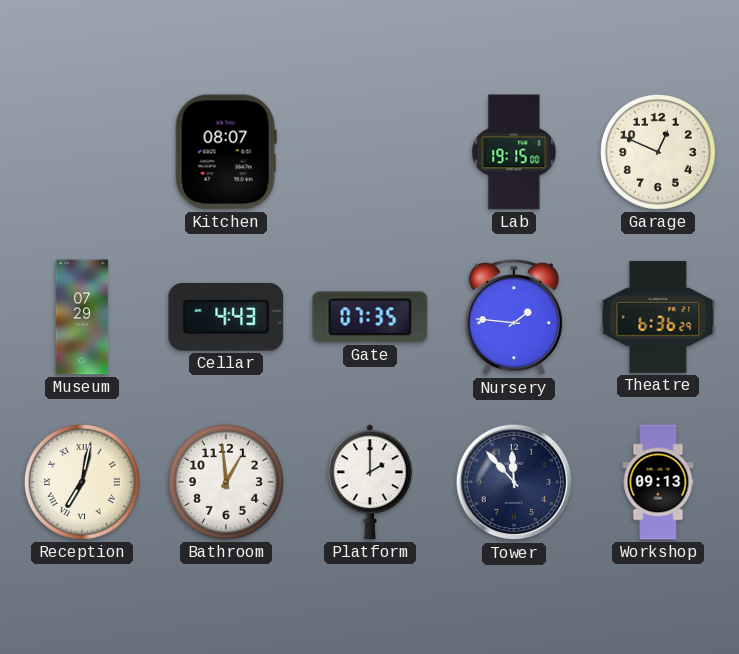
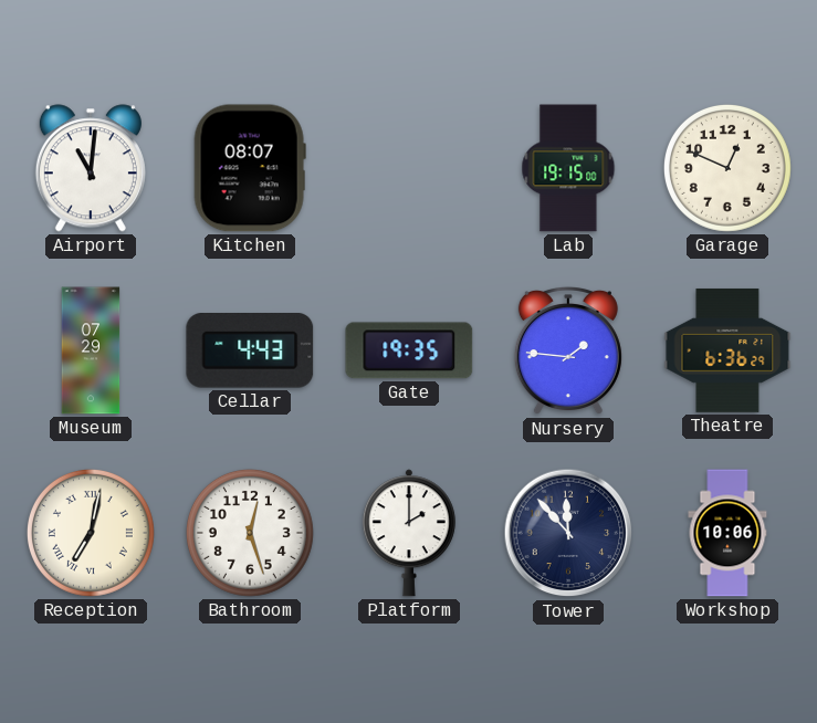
Airport: none -> 11:01
Gate: 07:35 -> 19:35
Bathroom: 12:59 -> 12:27
Workshop: 09:13 -> 10:06
